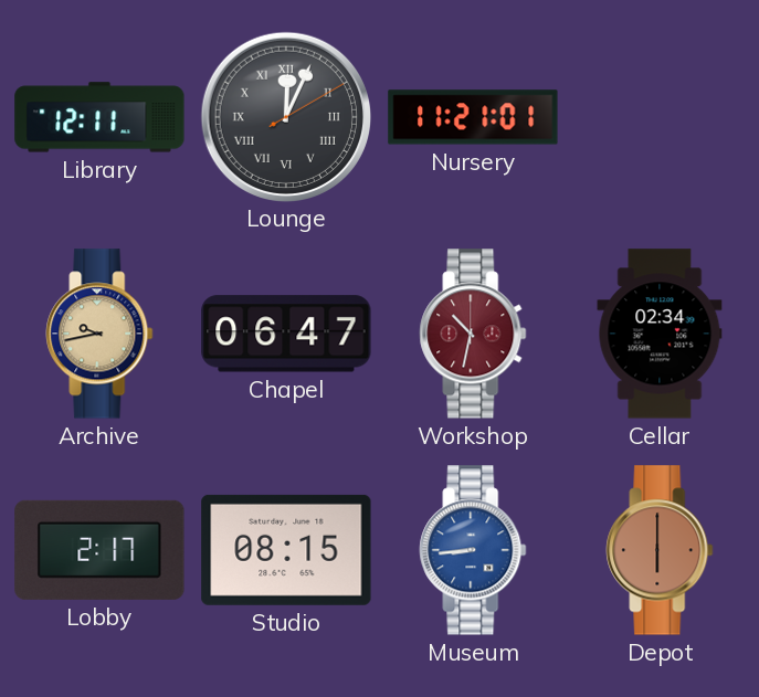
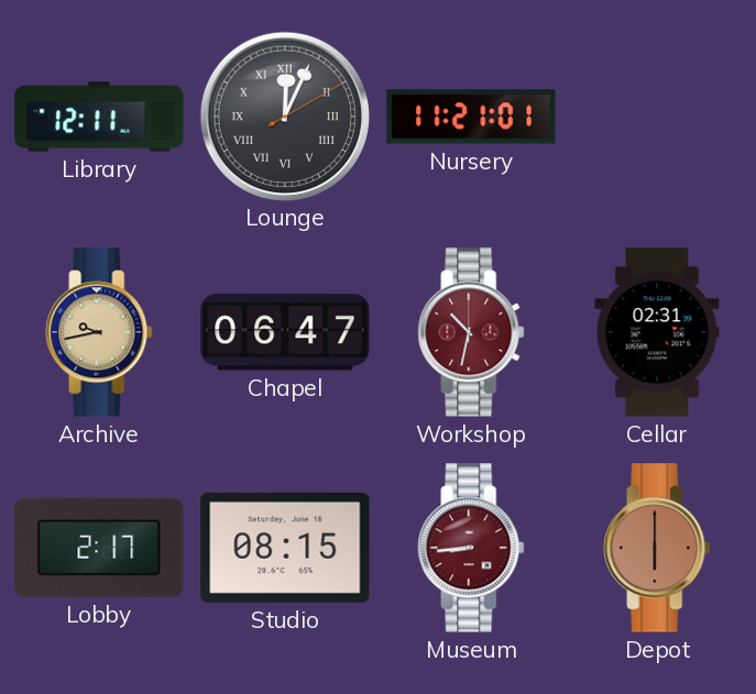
Cellar: 02:34 -> 02:31
Museum dial: blue -> burgundy
